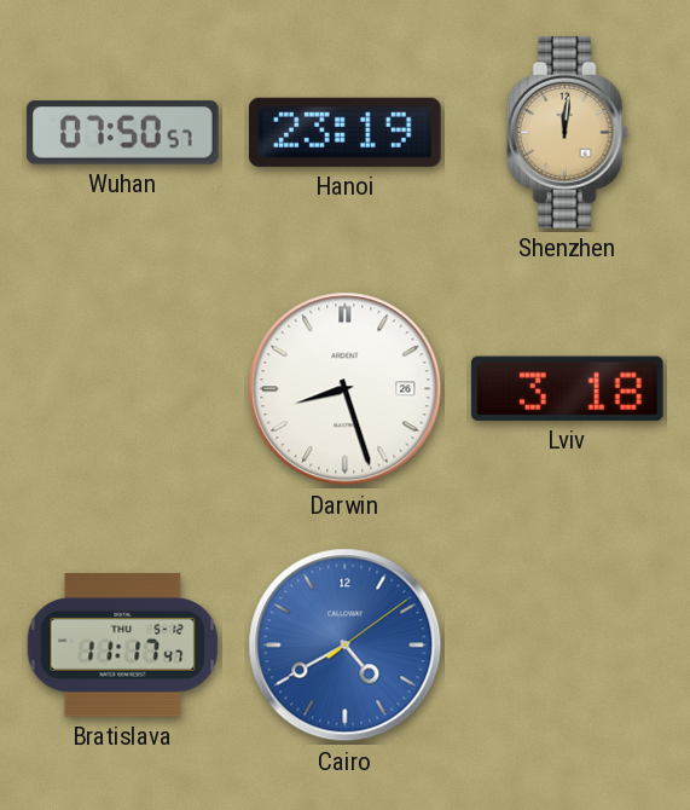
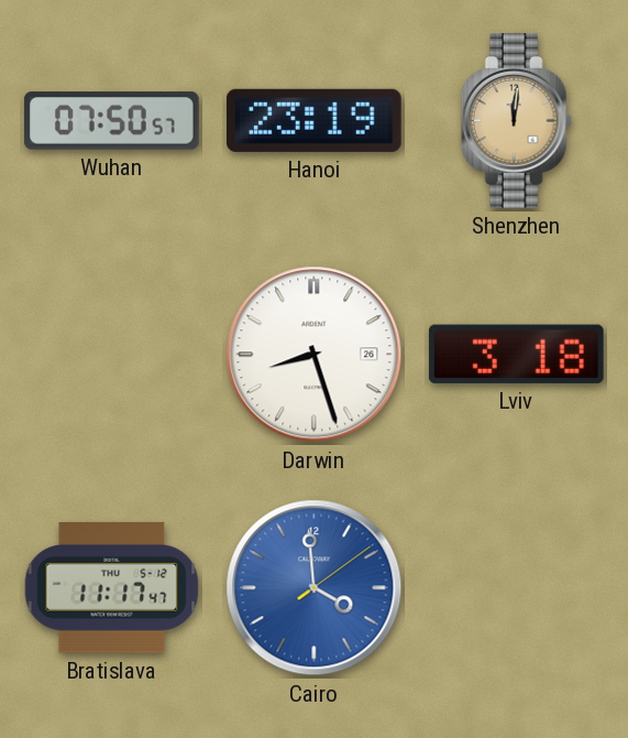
Cairo: 4:40 -> 3:59
